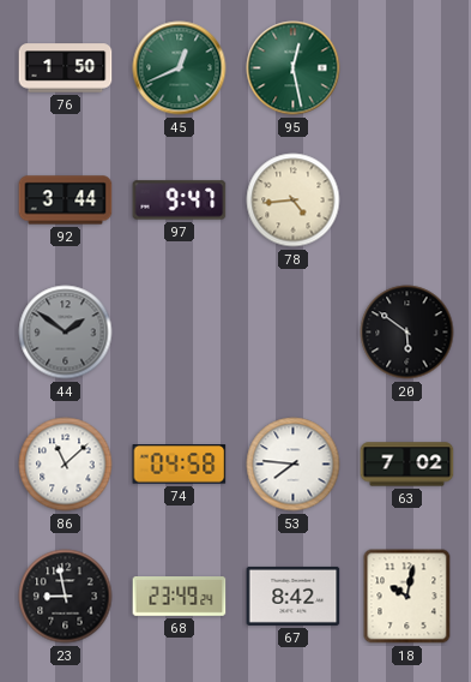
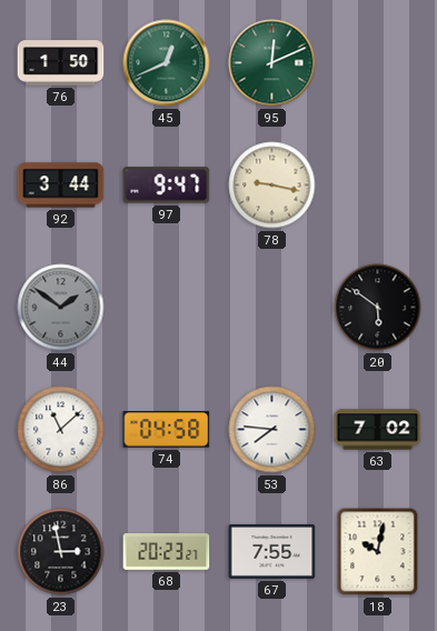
95: 12:28 -> 12:11
78: 4:44 -> 9:17
23: 8:58 -> 2:58
68: 23:49 -> 20:23
67: 8:42 -> 7:55
